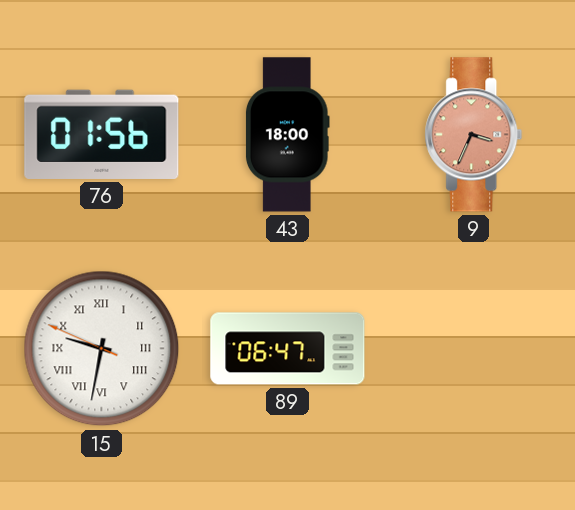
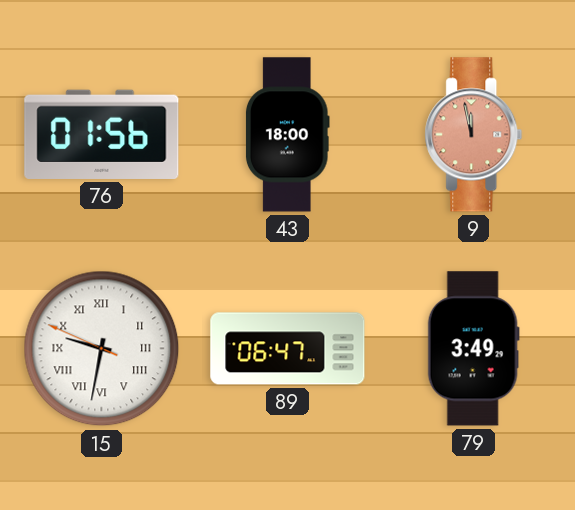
9: 3:34 -> 11:58
79: none -> 3:49
